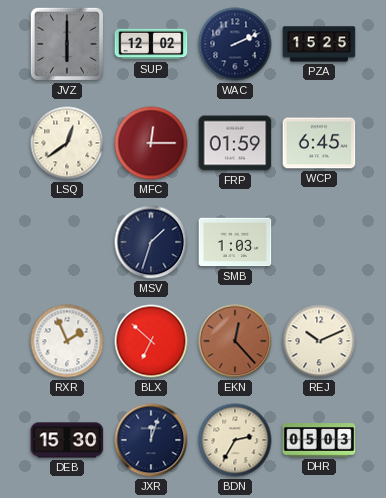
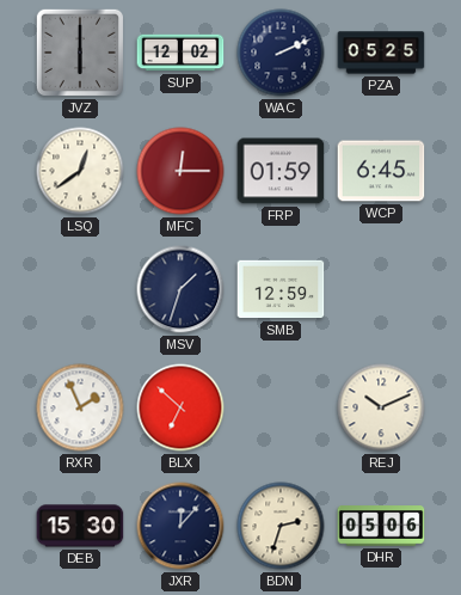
PZA: 15:25 -> 05:25
SMB: 1:03 -> 12:59
EKN: 12:23 -> none
JXR: 12:03 -> 12:07
BDN: 2:35 -> 2:33
DHR: 05:03 -> 05:06
